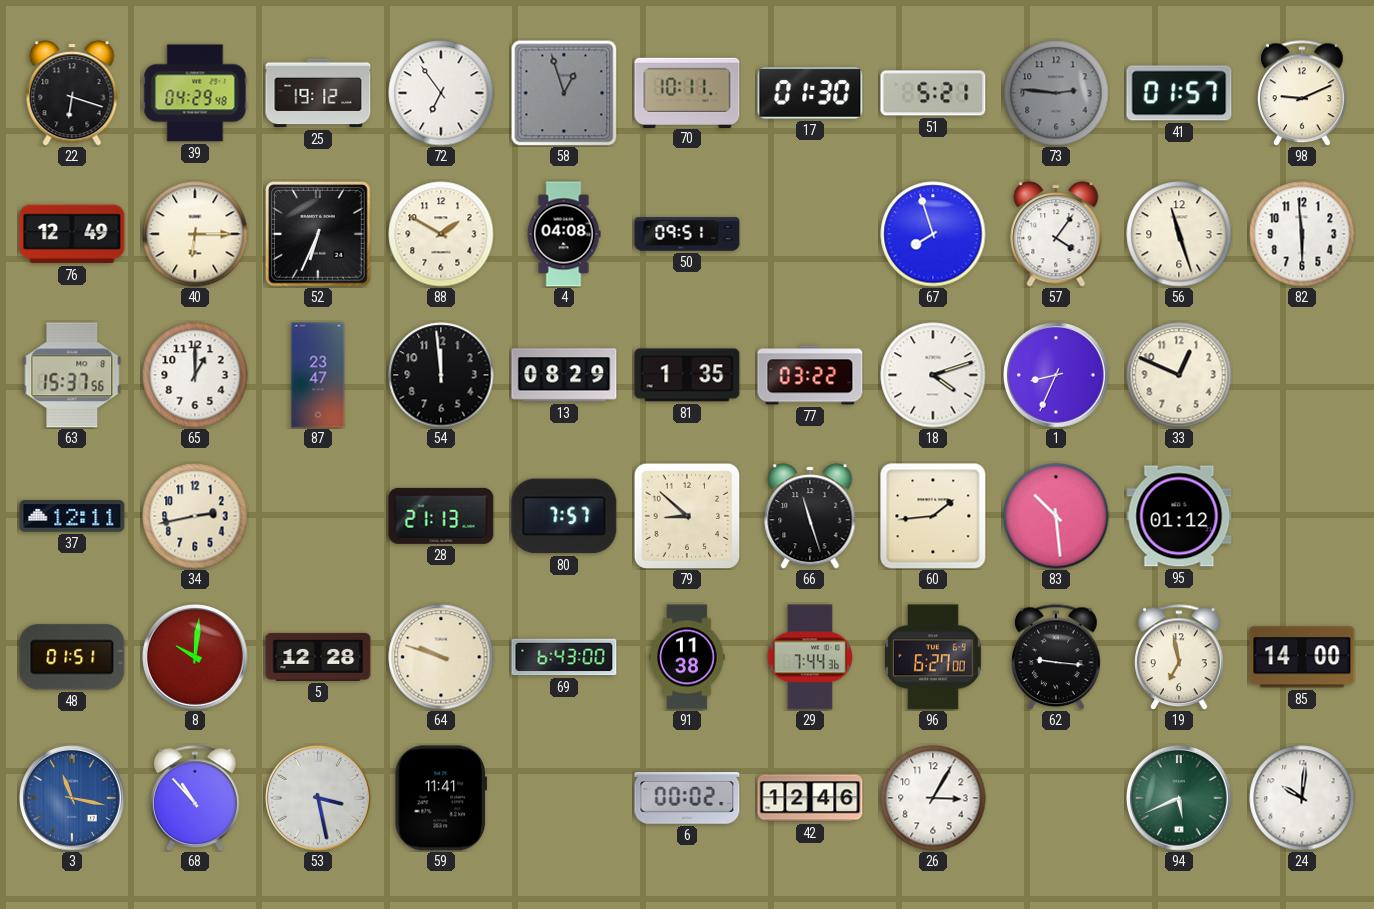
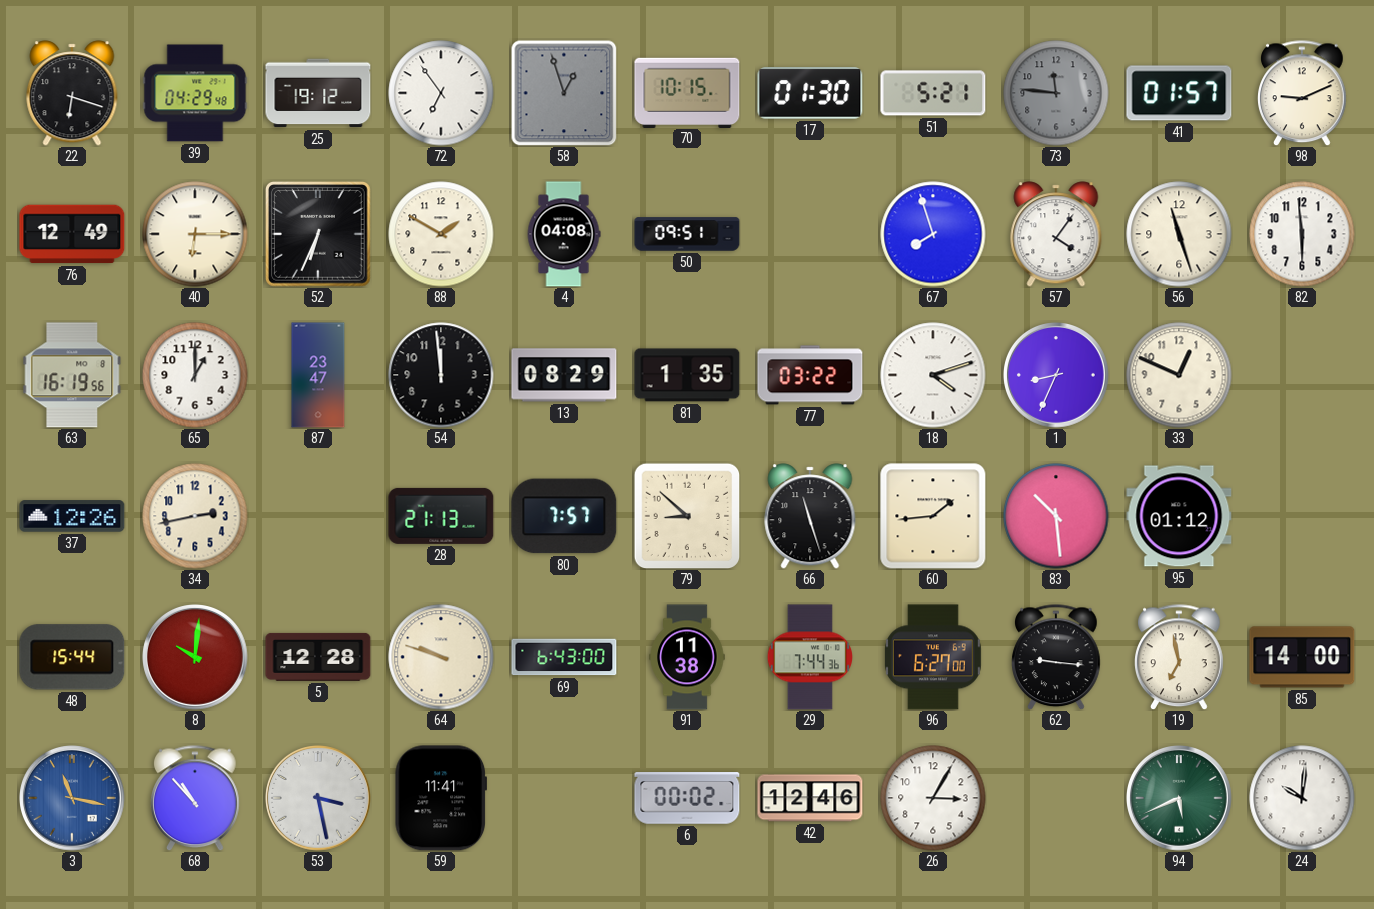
70: 10:11 -> 10:15
73: 2:46 -> 11:46
63: 15:37 -> 16:19
37: 12:11 -> 12:26
48: 01:51 -> 15:44
